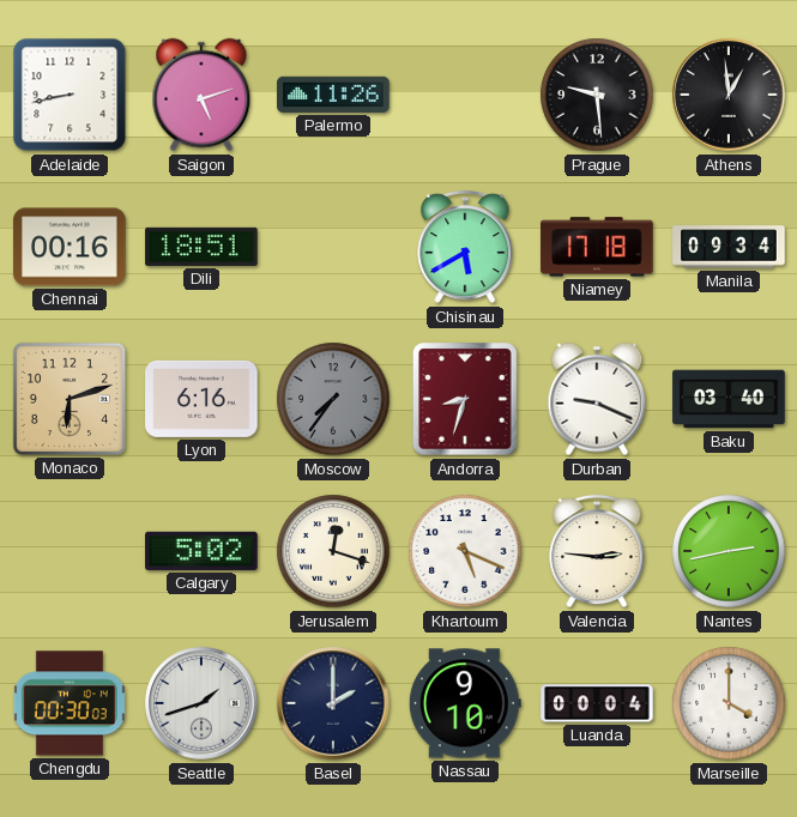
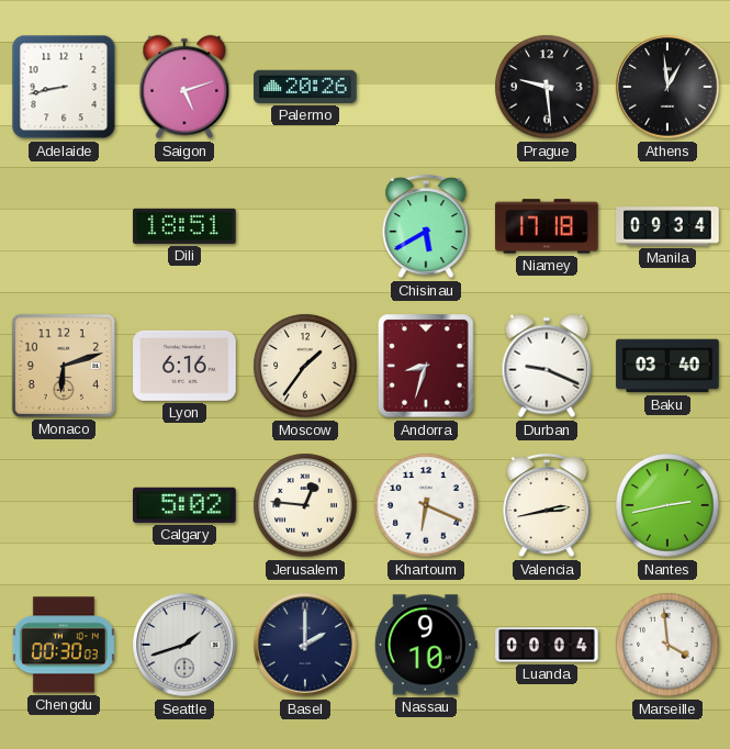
Palermo: 11:26 -> 20:26
Chennai: 00:16 -> none
Moscow: 7:36 -> 1:36
Moscow dial: grey -> cream
Jerusalem: 12:18 -> 12:46
Khartoum: 5:19 -> 6:19
Valencia: 2:46 -> 2:43
Marseille: 4:00 -> 3:59
